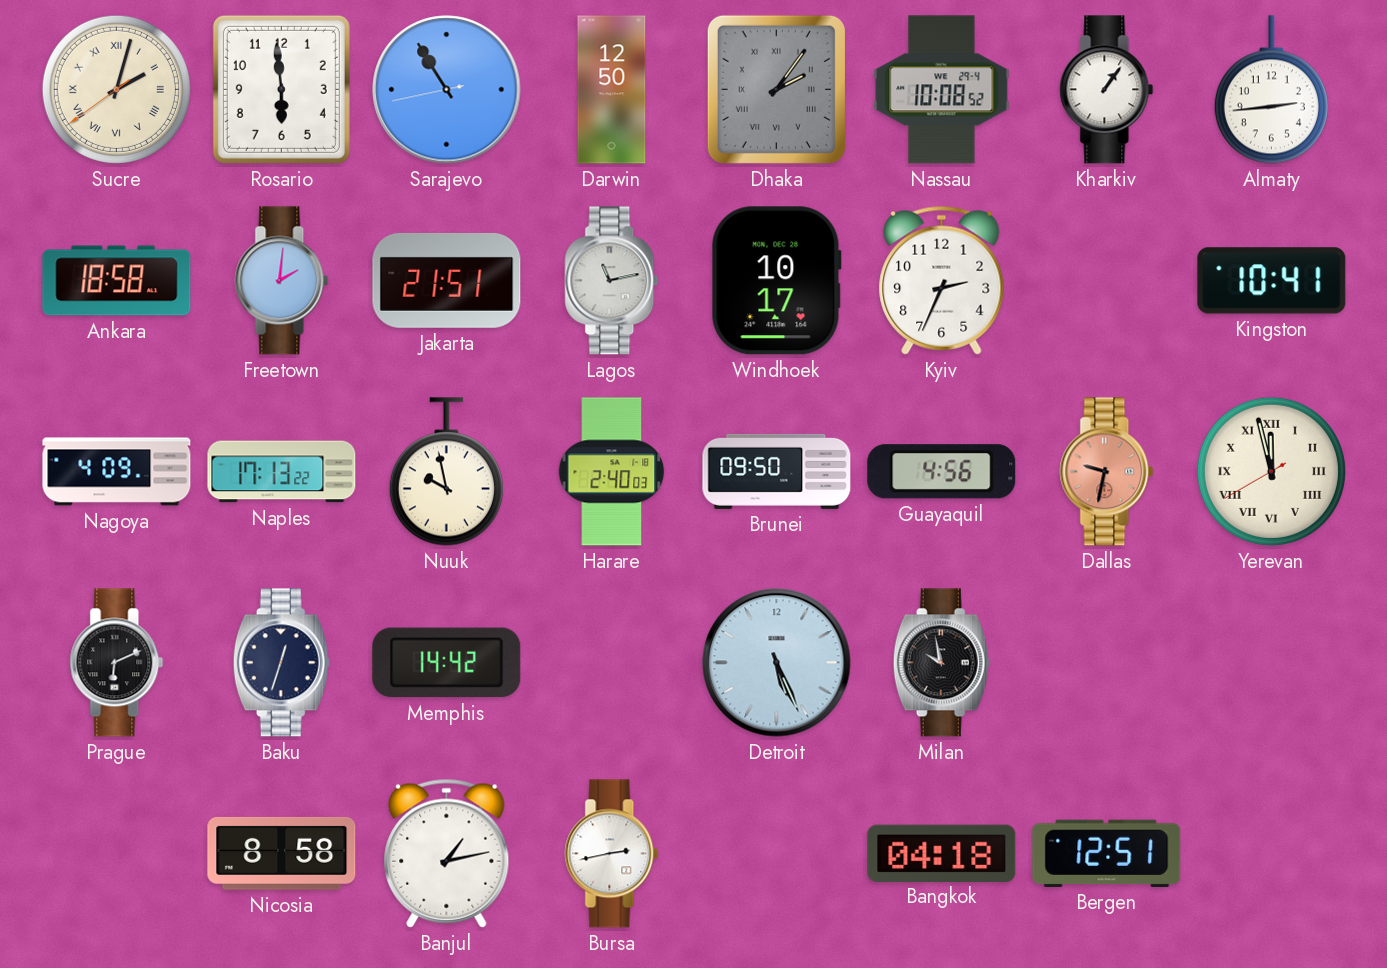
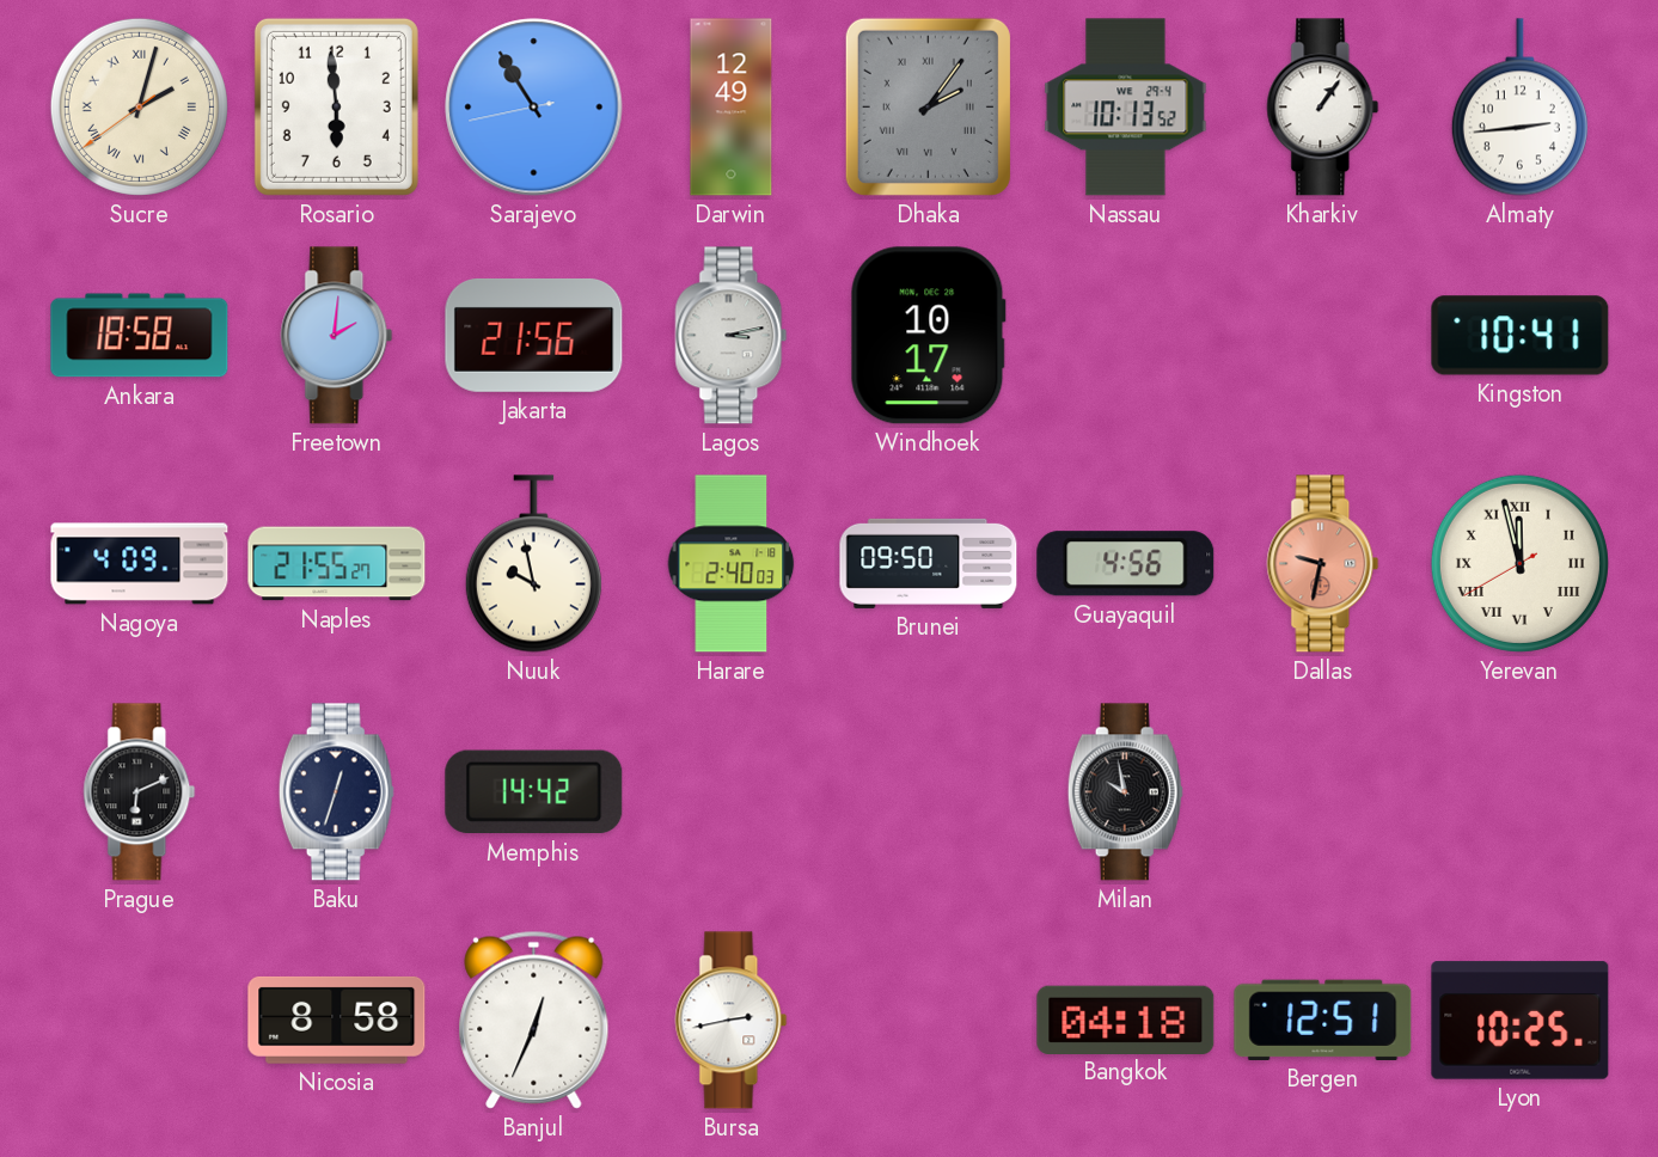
Darwin: 12:50 -> 12:49
Nassau: 10:08 -> 10:13
Jakarta: 21:51 -> 21:56
Lagos: 11:13 -> 3:13
Kyiv: 2:34 -> none
Naples: 17:13 -> 21:55
Detroit: 5:26 -> none
Banjul: 1:13 -> 12:34
Lyon: none -> 10:25
